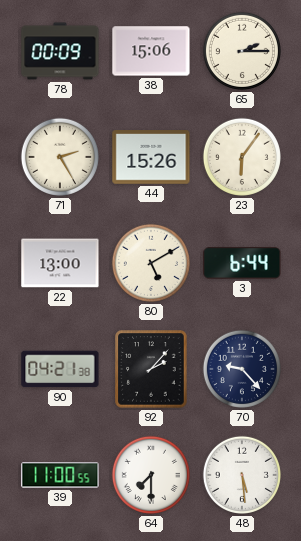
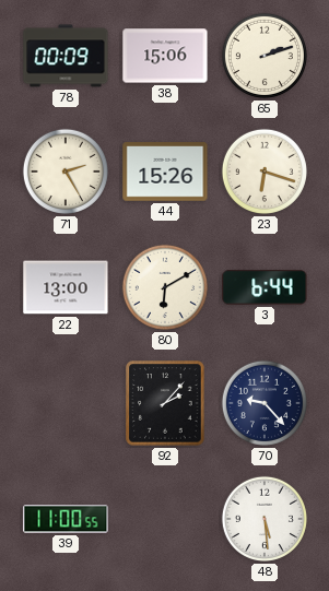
65: 2:15 -> 2:12
23: 6:06 -> 6:18
80: 5:10 -> 6:10
90: 04:21 -> none
64: 7:30 -> none
